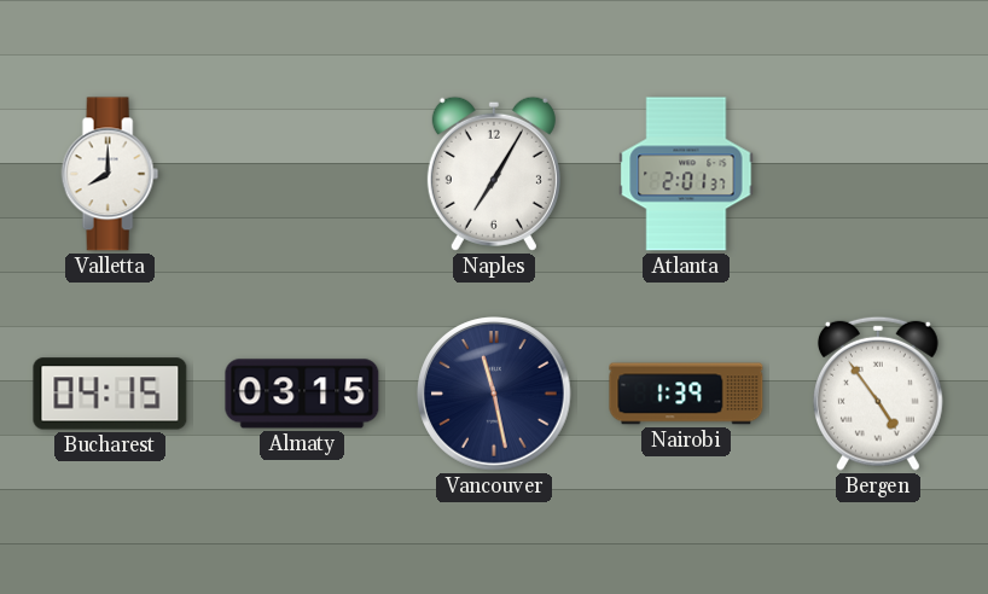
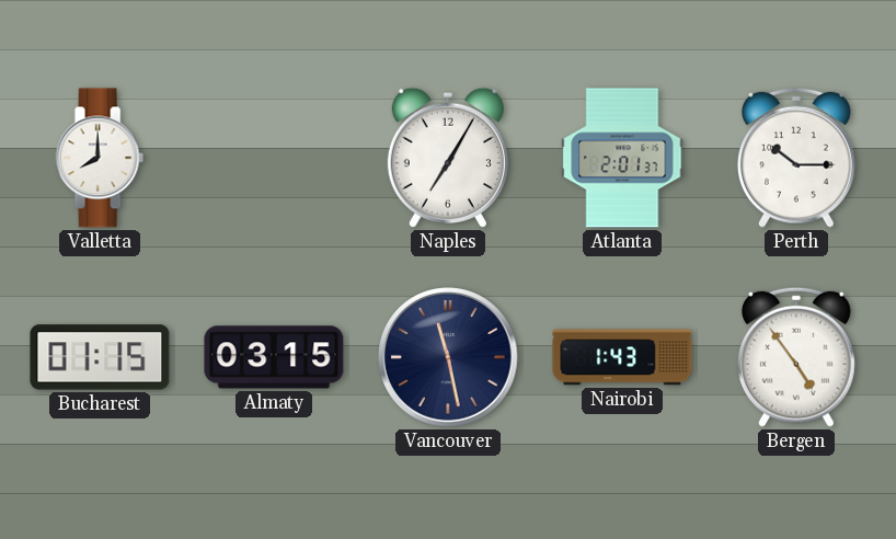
Perth: none -> 10:15
Bucharest: 04:15 -> 01:15
Nairobi: 1:39 -> 1:43
